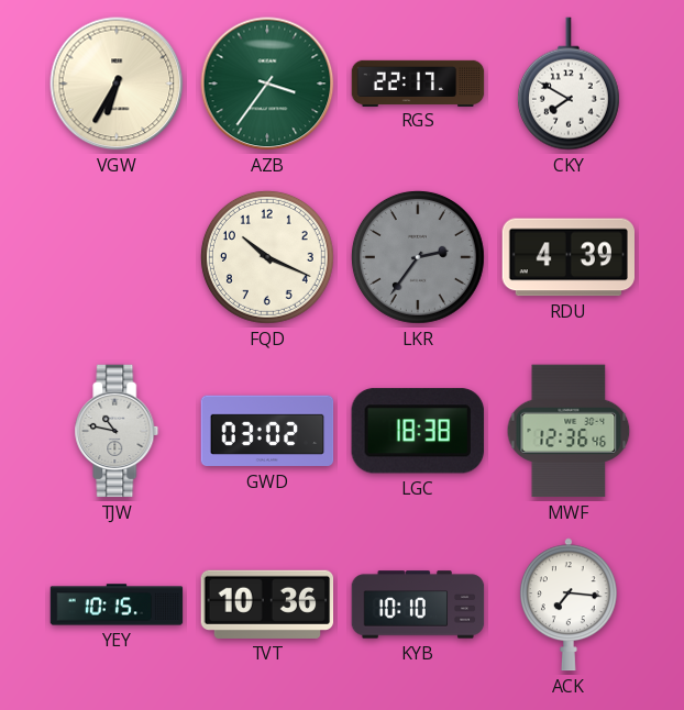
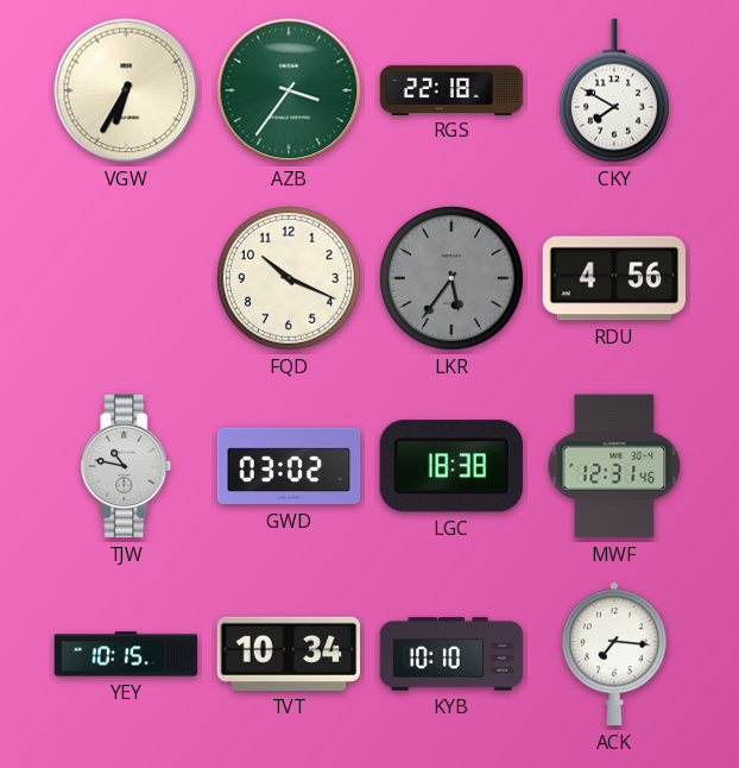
RGS: 22:17 -> 22:18
LKR: 2:36 -> 5:36
RDU: 4:39 -> 4:56
MWF: 12:36 -> 12:31
TVT: 10:36 -> 10:34
